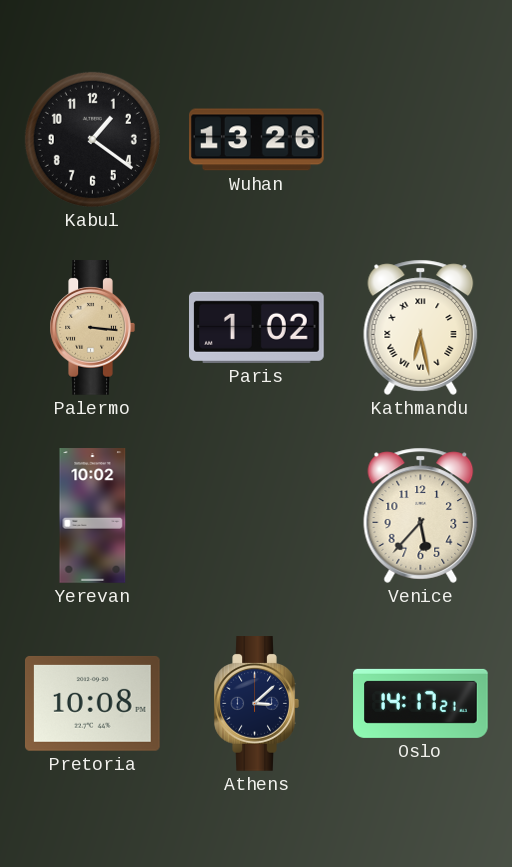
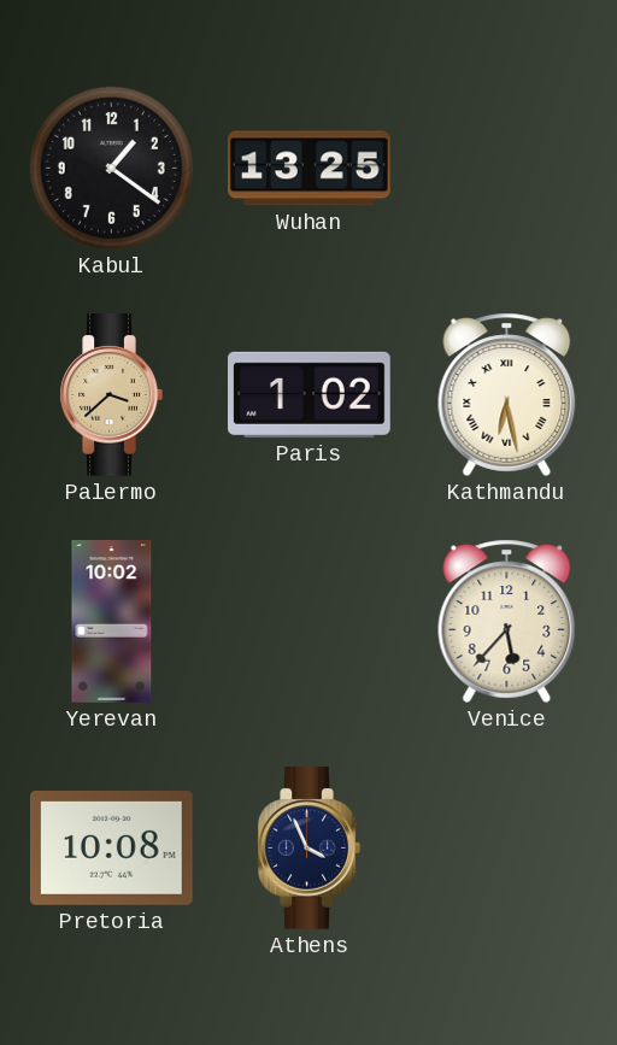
Wuhan: 13:26 -> 13:25
Palermo: 3:16 -> 3:38
Athens: 3:08 -> 3:56
Oslo: 14:17 -> none
